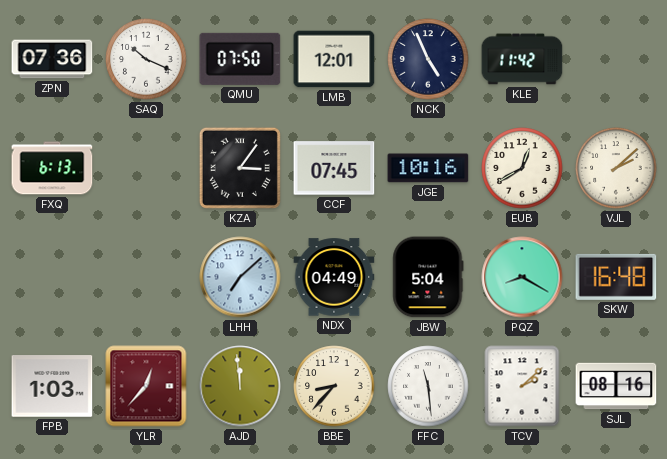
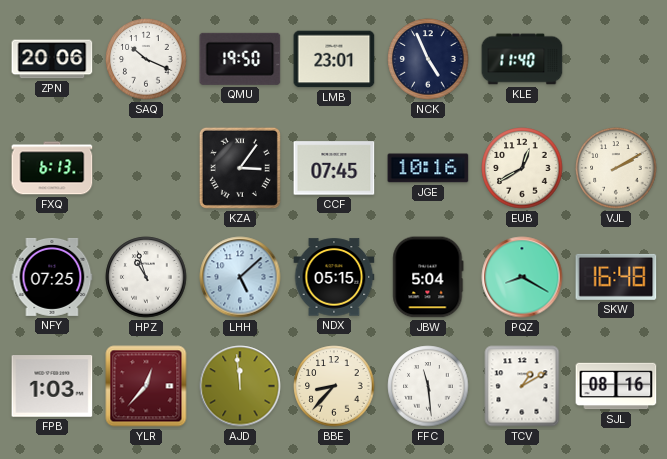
ZPN: 07:36 -> 20:06
QMU: 07:50 -> 19:50
LMB: 12:01 -> 23:01
KLE: 11:42 -> 11:40
VJL: 2:08 -> 2:10
NFY: none -> 07:25
HPZ: none -> 10:57
LHH: 7:08 -> 5:08
NDX: 04:49 -> 05:15
TCV: 2:08 -> 1:10
